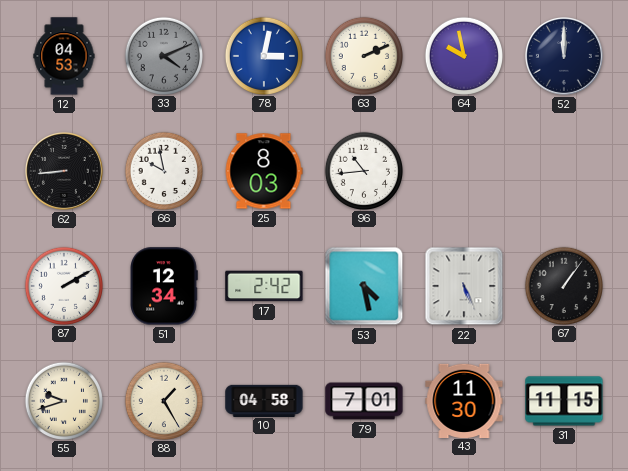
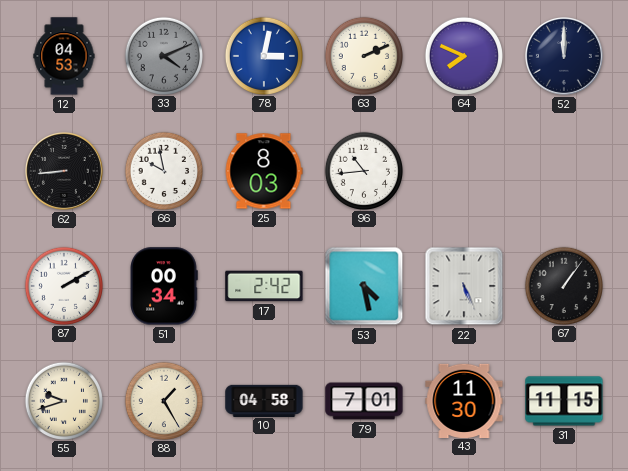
64: 9:58 -> 7:49
51: 12:34 -> 00:34
